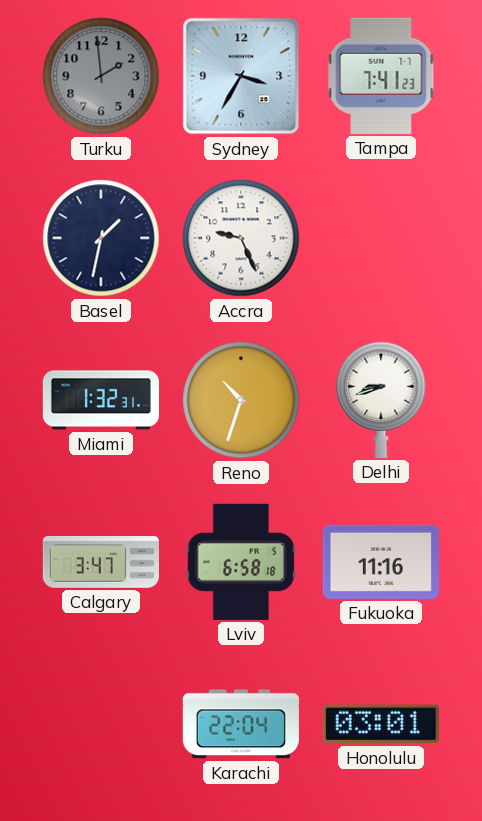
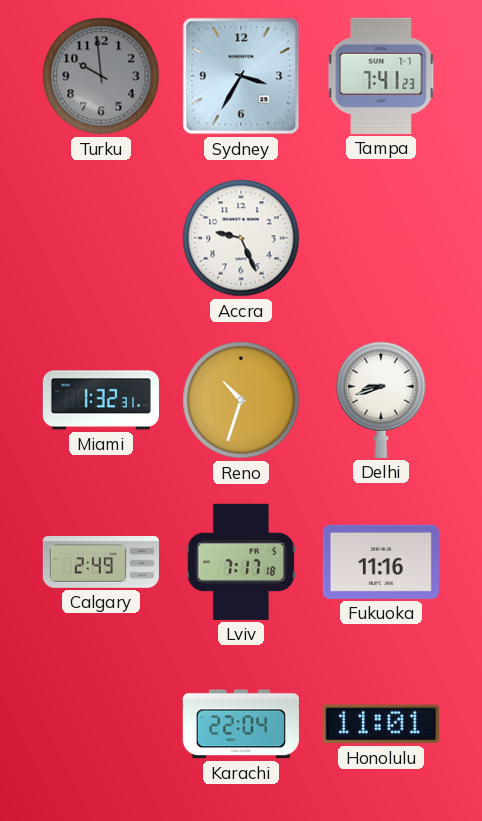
Turku: 1:59 -> 9:59
Basel: 1:32 -> none
Calgary: 3:47 -> 2:49
Lviv: 6:58 -> 7:17
Honolulu: 03:01 -> 11:01
